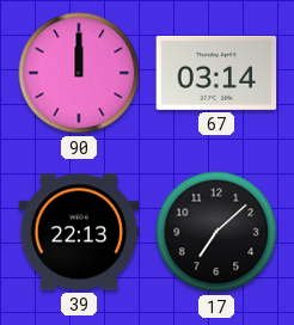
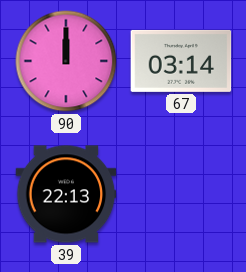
17: 7:08 -> none
